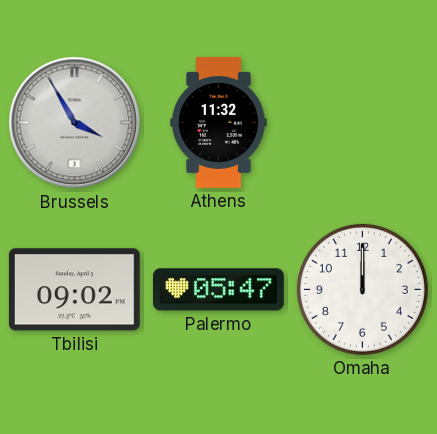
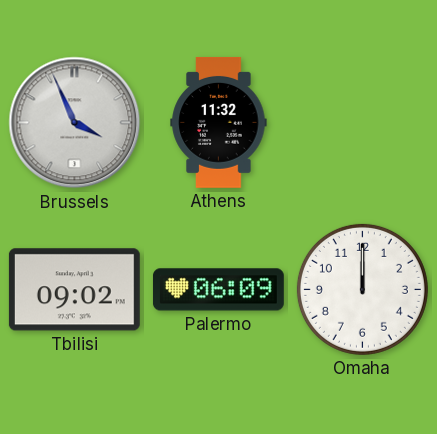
Brussels: 3:55 -> 3:56
Palermo: 05:47 -> 06:09
